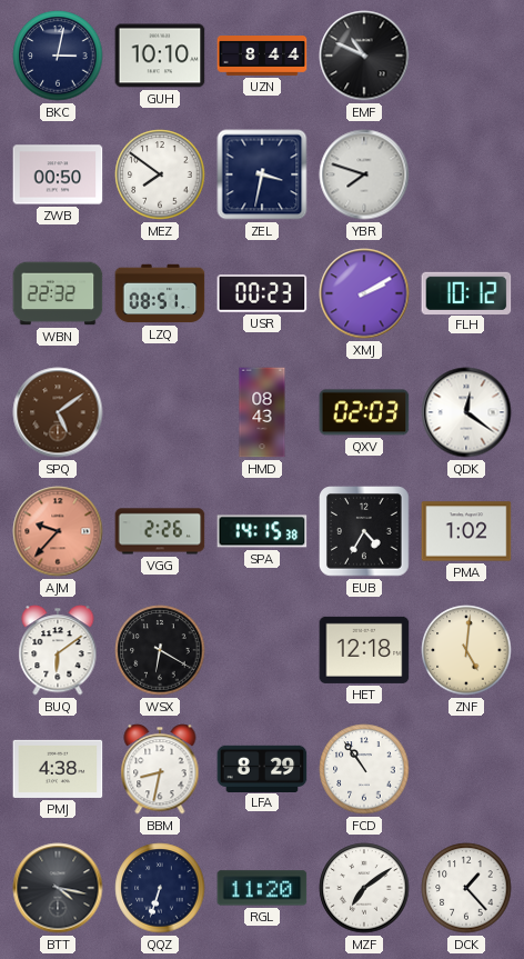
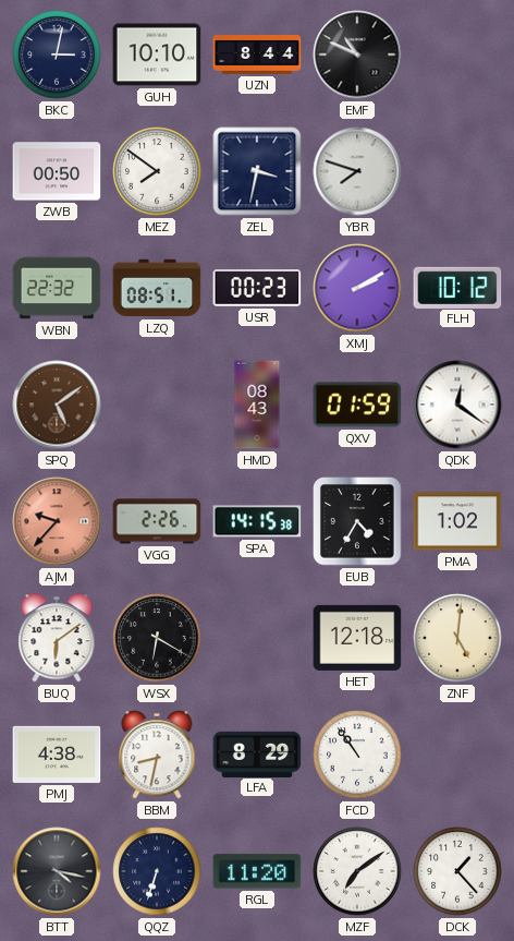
QXV: 02:03 -> 01:59
